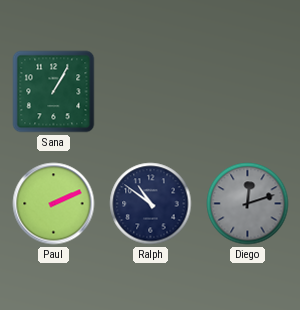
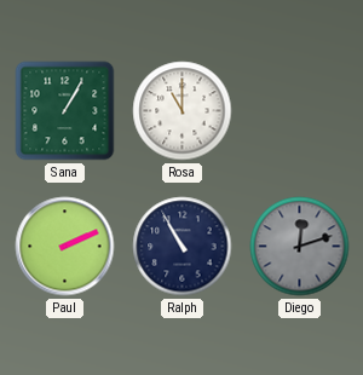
Rosa: none -> 11:00
Ralph: 10:51 -> 10:55
